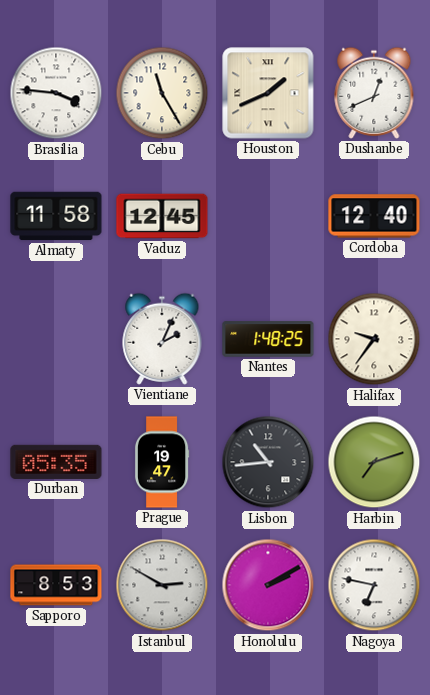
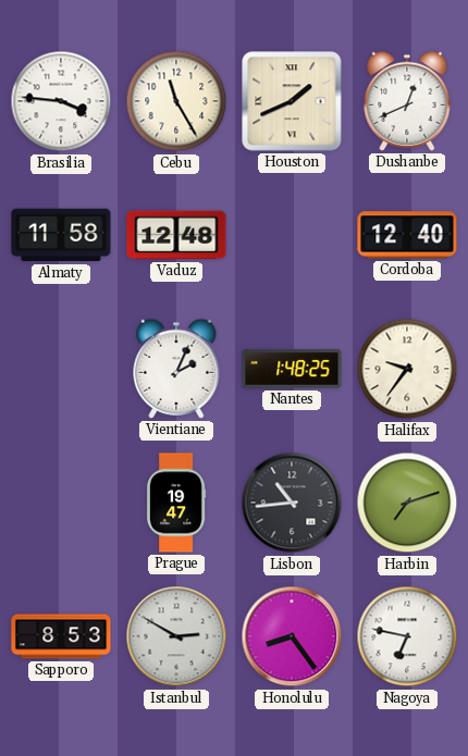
Vaduz: 12:45 -> 12:48
Durban: 05:35 -> none
Honolulu: 2:10 -> 8:24
